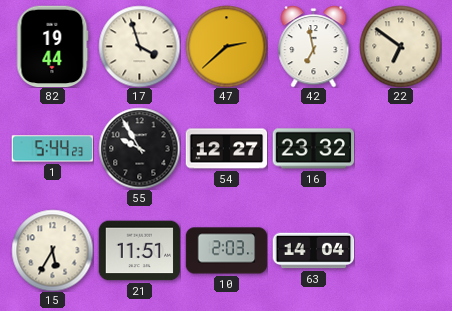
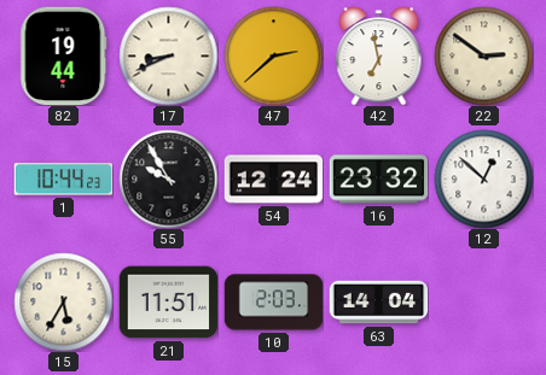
17: 3:57 -> 8:41
22: 6:51 -> 2:51
1: 5:44 -> 10:44
54: 12:27 -> 12:24
12: none -> 12:52
